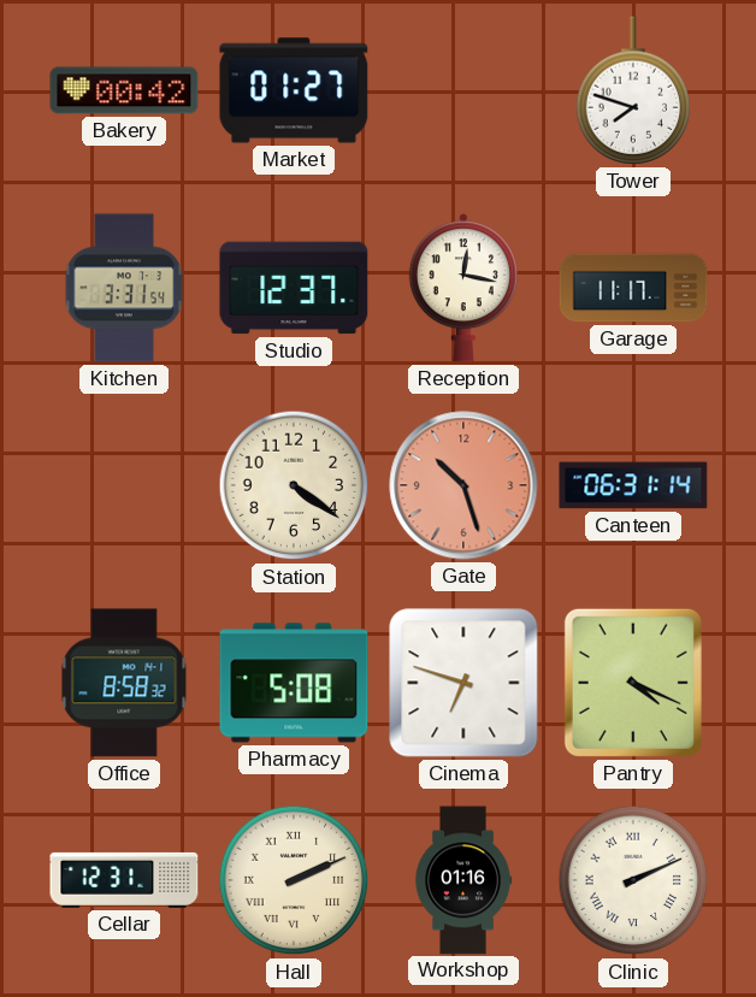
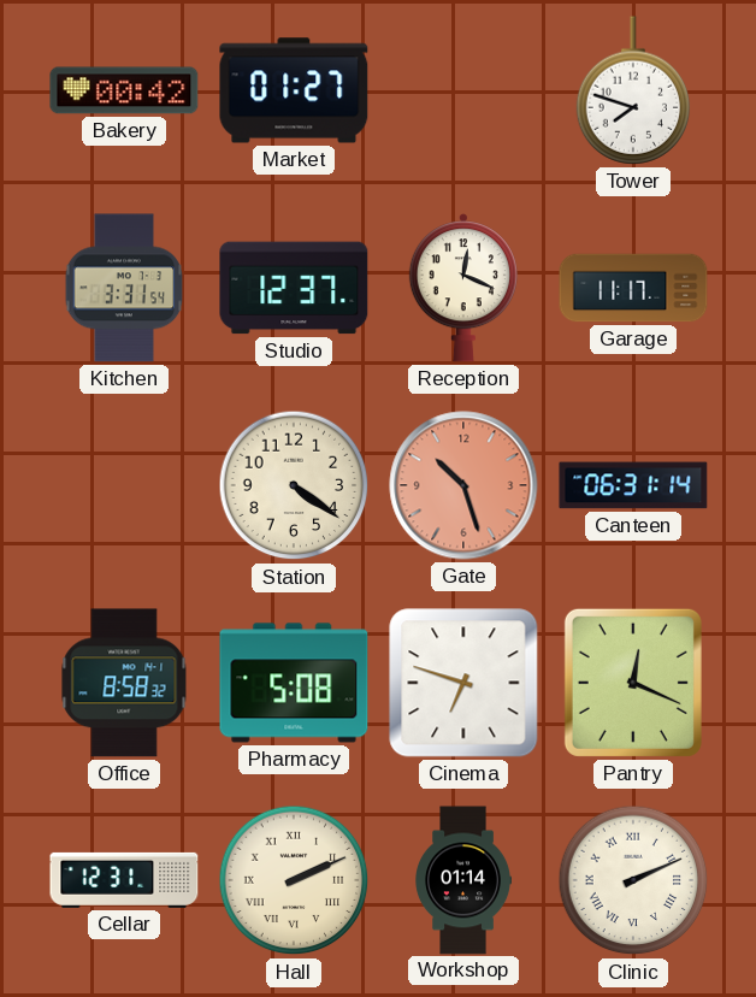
Reception: 12:17 -> 12:19
Pantry: 4:19 -> 12:19
Workshop: 01:16 -> 01:14
